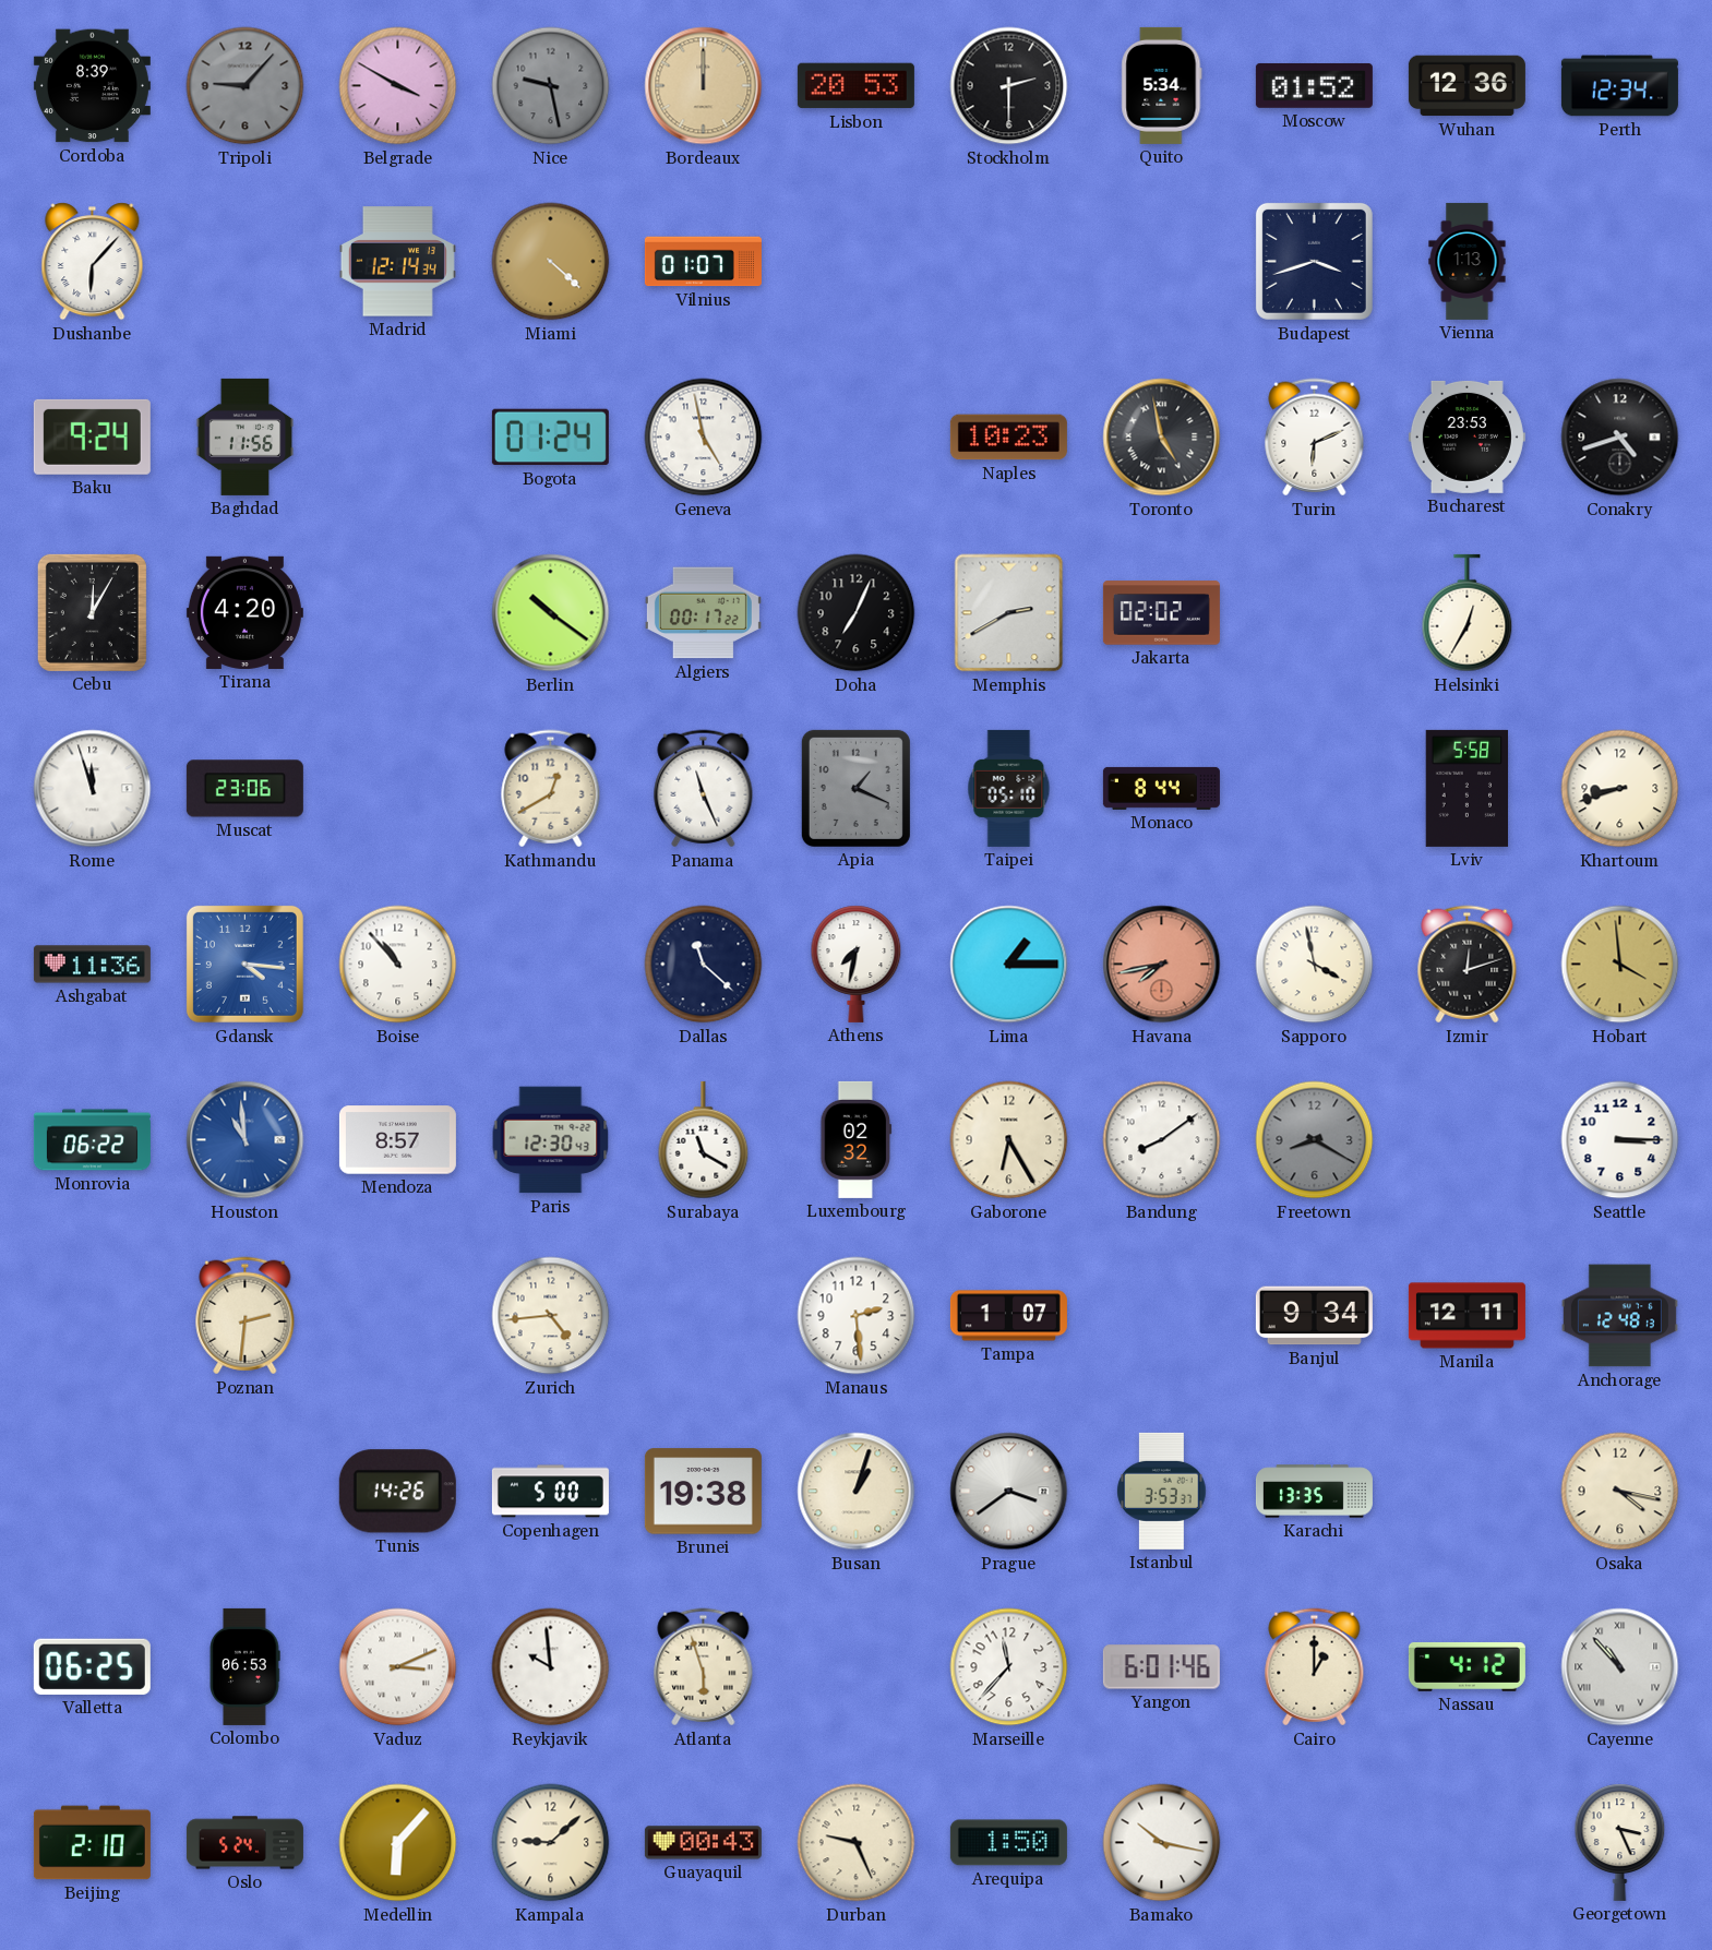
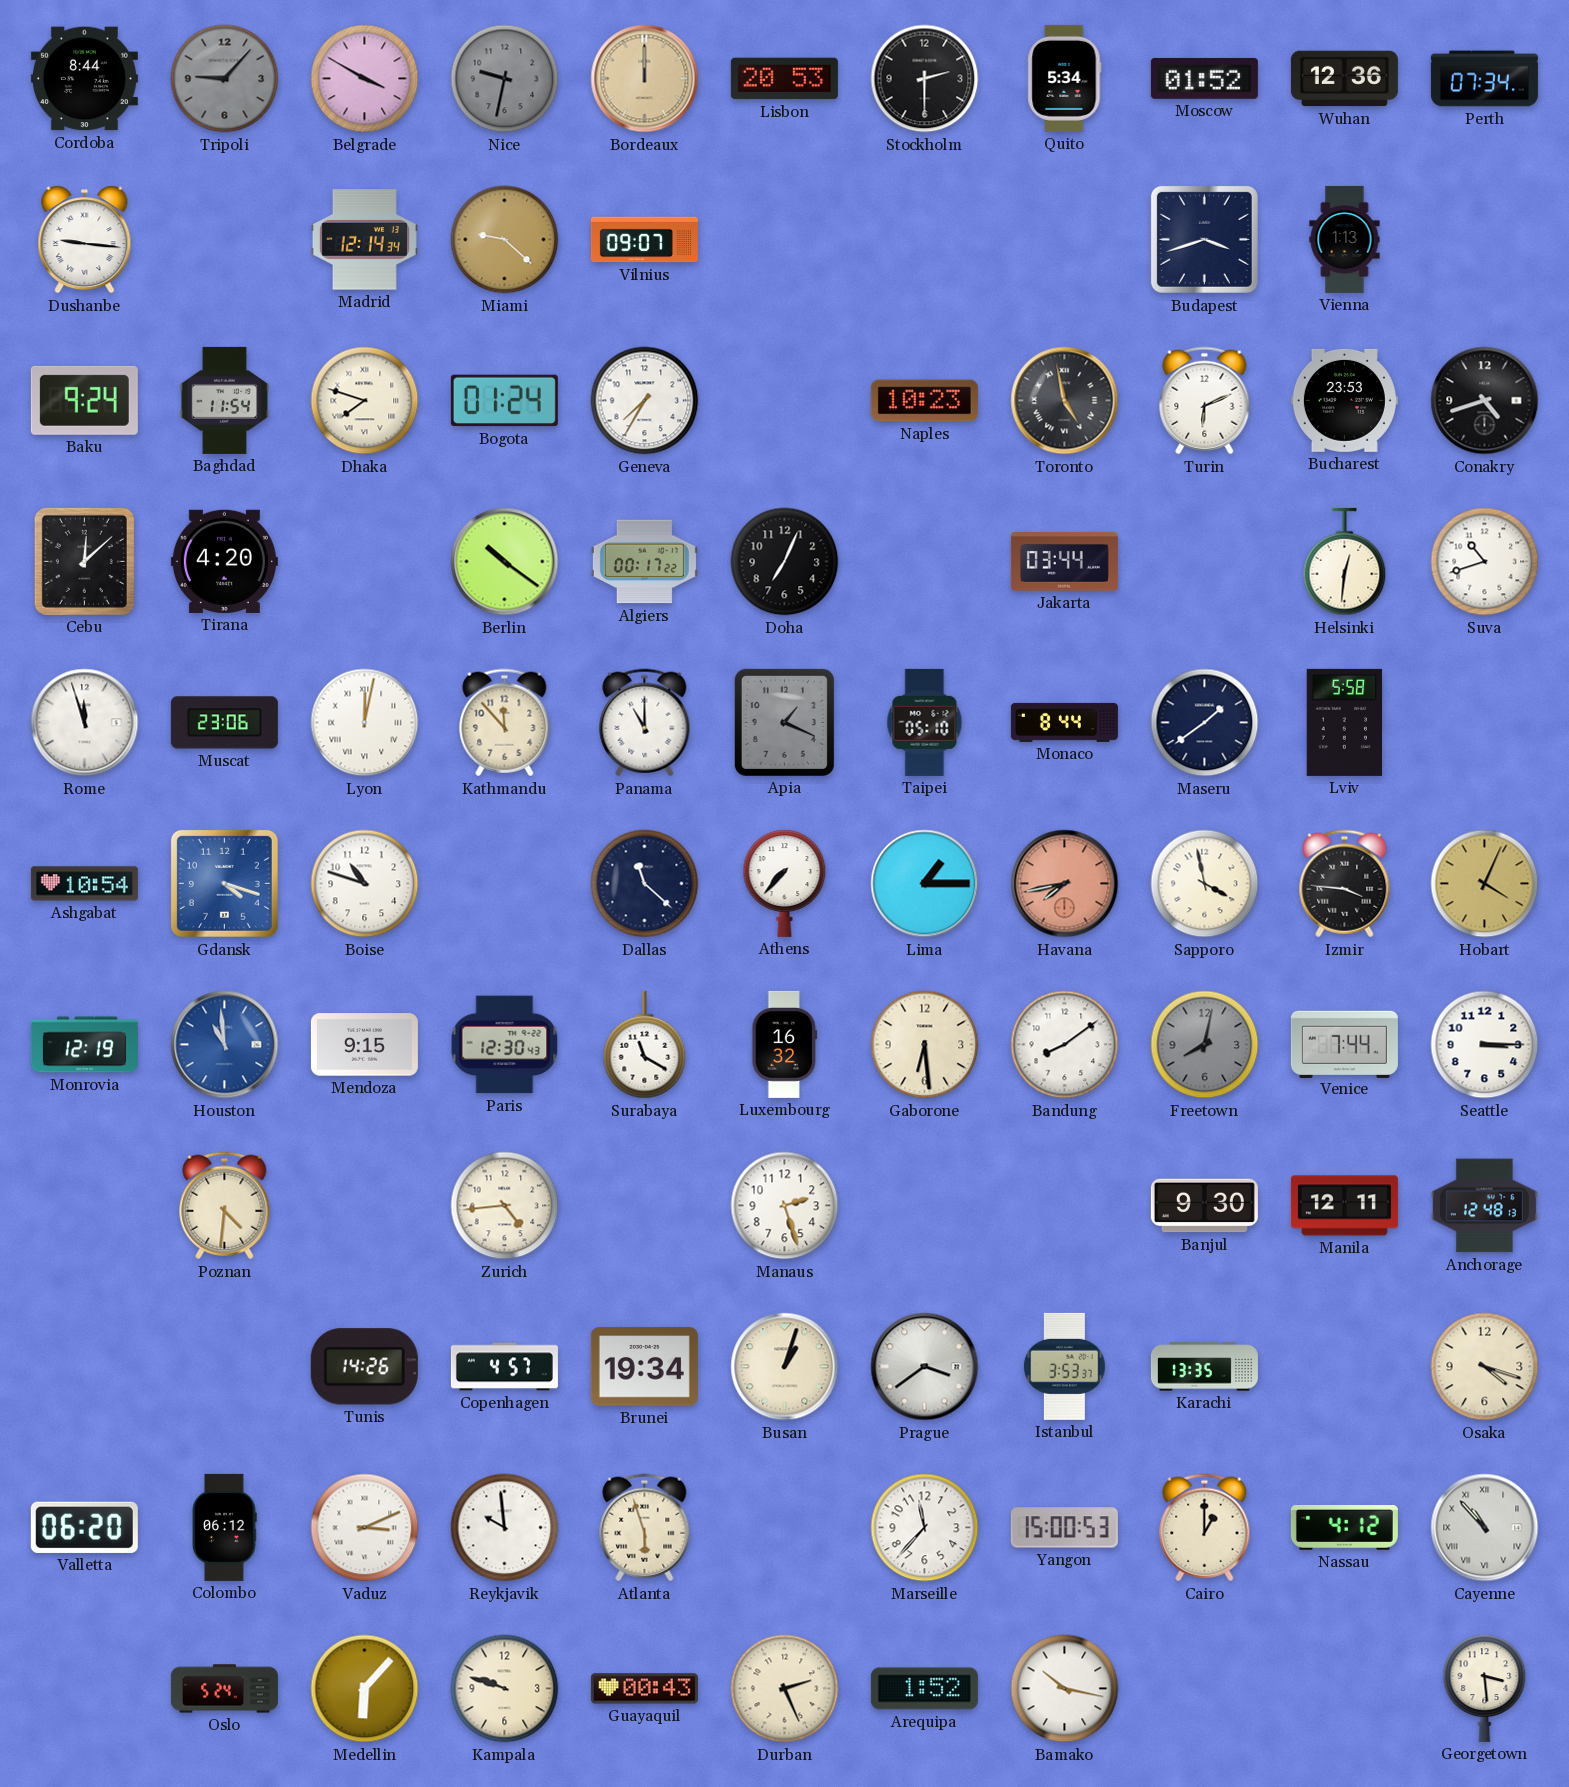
Cordoba: 8:39 -> 8:44
Nice: 9:28 -> 9:32
Perth: 12:34 -> 07:34
Dushanbe: 6:07 -> 9:16
Miami: 4:22 -> 9:22
Vilnius: 01:07 -> 09:07
Baghdad: 11:56 -> 11:54
Dhaka: none -> 7:48
Geneva: 4:58 -> 7:35
Cebu: 12:05 -> 12:08
Memphis: 2:40 -> none
Jakarta: 02:02 -> 03:44
Helsinki: 12:35 -> 12:31
Suva: none -> 10:42
Lyon: none -> 12:02
Kathmandu: 12:40 -> 11:53
Panama: 11:26 -> 11:00
Maseru: none -> 1:39
Khartoum: 8:42 -> none
Ashgabat: 11:36 -> 10:54
Gdansk: 4:16 -> 4:18
Boise: 10:53 -> 10:48
Athens: 7:32 -> 7:37
Izmir: 12:12 -> 3:46
Hobart: 3:59 -> 4:04
Monrovia: 06:22 -> 12:19
Mendoza: 8:57 -> 9:15
Luxembourg: 02:32 -> 16:32
Gaborone: 6:25 -> 6:29
Freetown: 8:20 -> 8:02
Venice: none -> 7:44
Poznan: 2:31 -> 4:31
Manaus: 2:29 -> 2:27
Tampa: 1:07 -> none
Banjul: 9:34 -> 9:30
Copenhagen: 5:00 -> 4:57
Brunei: 19:38 -> 19:34
Osaka: 4:17 -> 4:18
Valletta: 06:25 -> 06:20
Colombo: 06:53 -> 06:12
Yangon: 6:01 -> 15:00
Beijing: 2:10 -> none
Kampala: 9:08 -> 9:48
Durban: 9:26 -> 2:26
Arequipa: 1:50 -> 1:52
Georgetown: 3:26 -> 3:29
